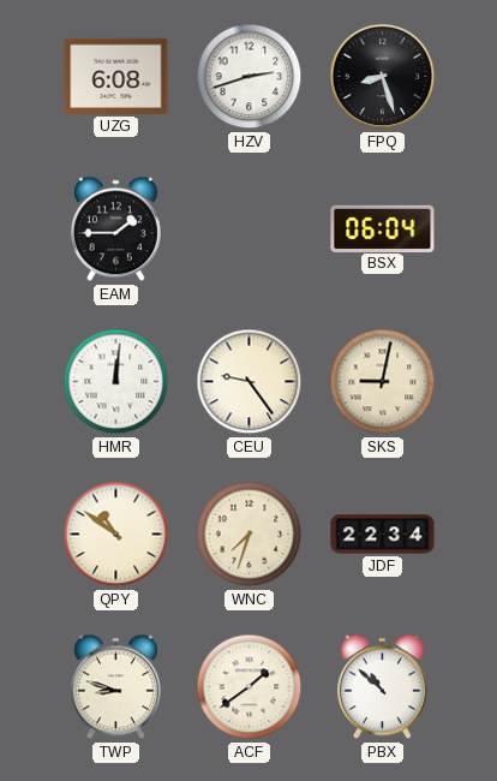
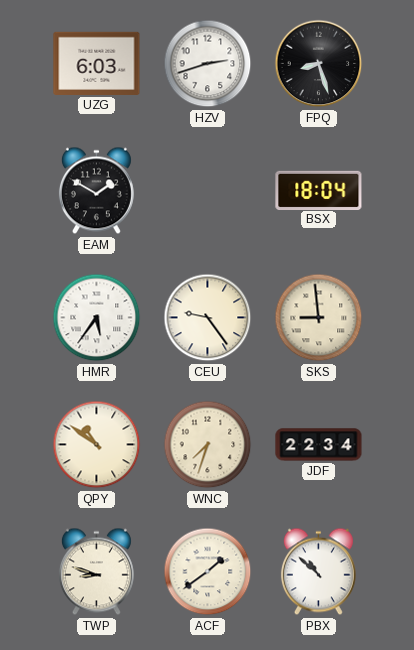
UZG: 6:08 -> 6:03
EAM: 1:45 -> 1:50
BSX: 06:04 -> 18:04
HMR: 12:01 -> 5:36
SKS: 9:02 -> 8:59
